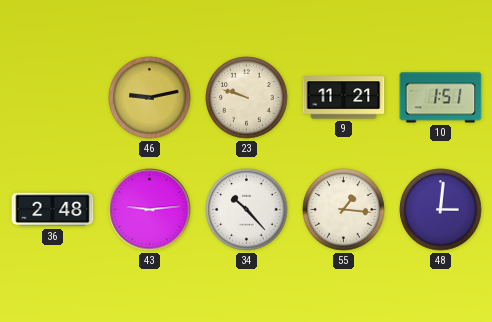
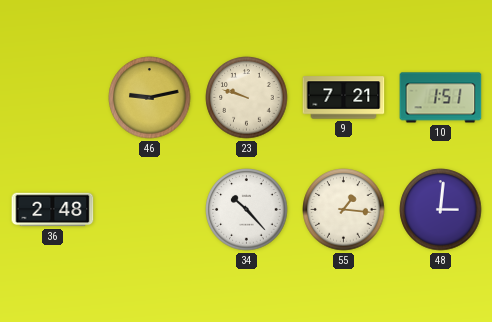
9: 11:21 -> 7:21
43: 9:14 -> none
